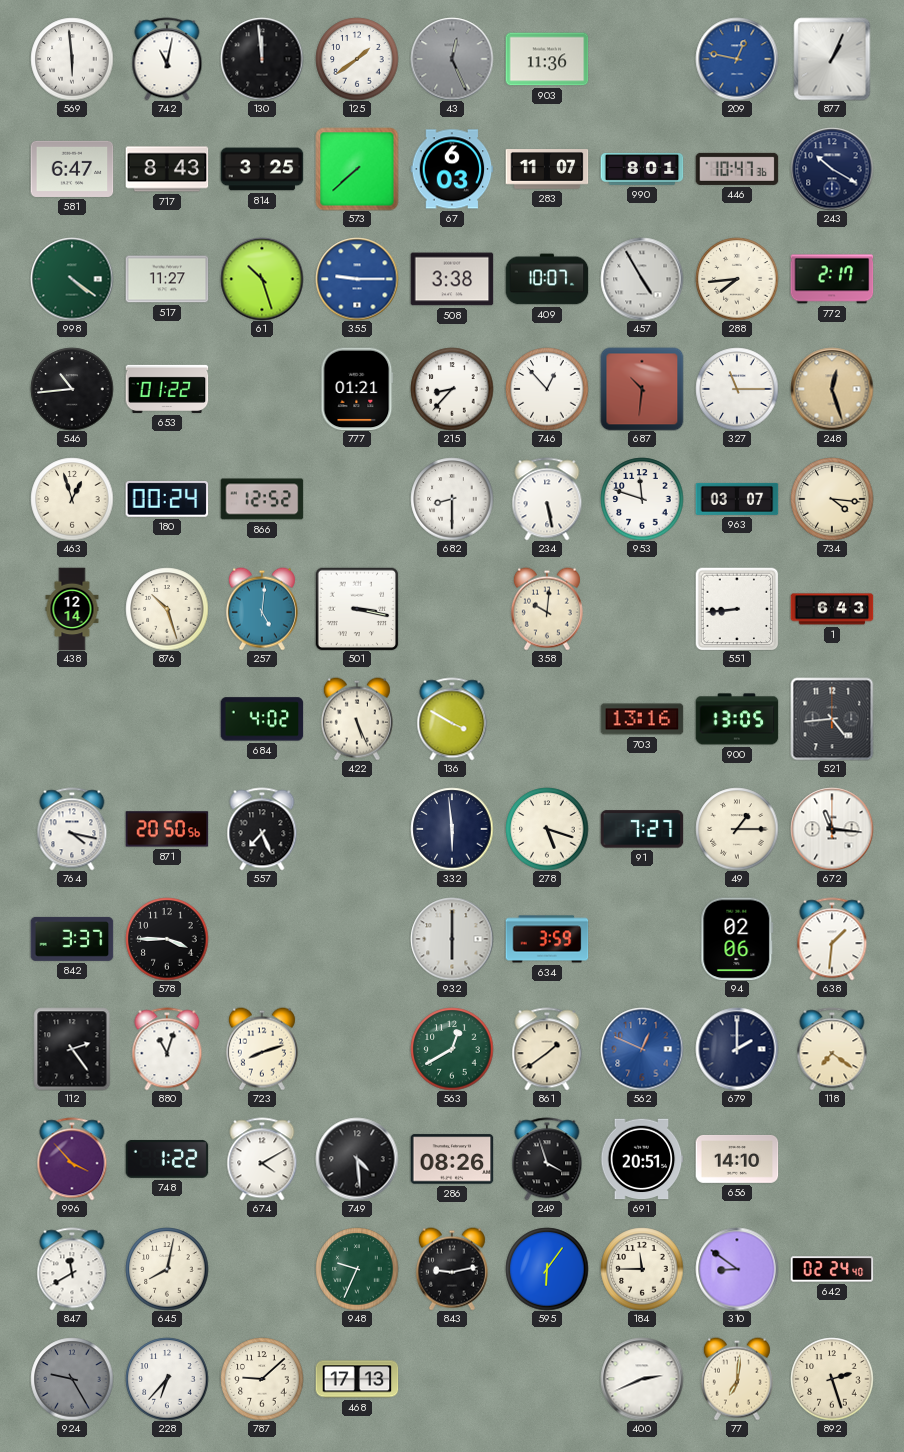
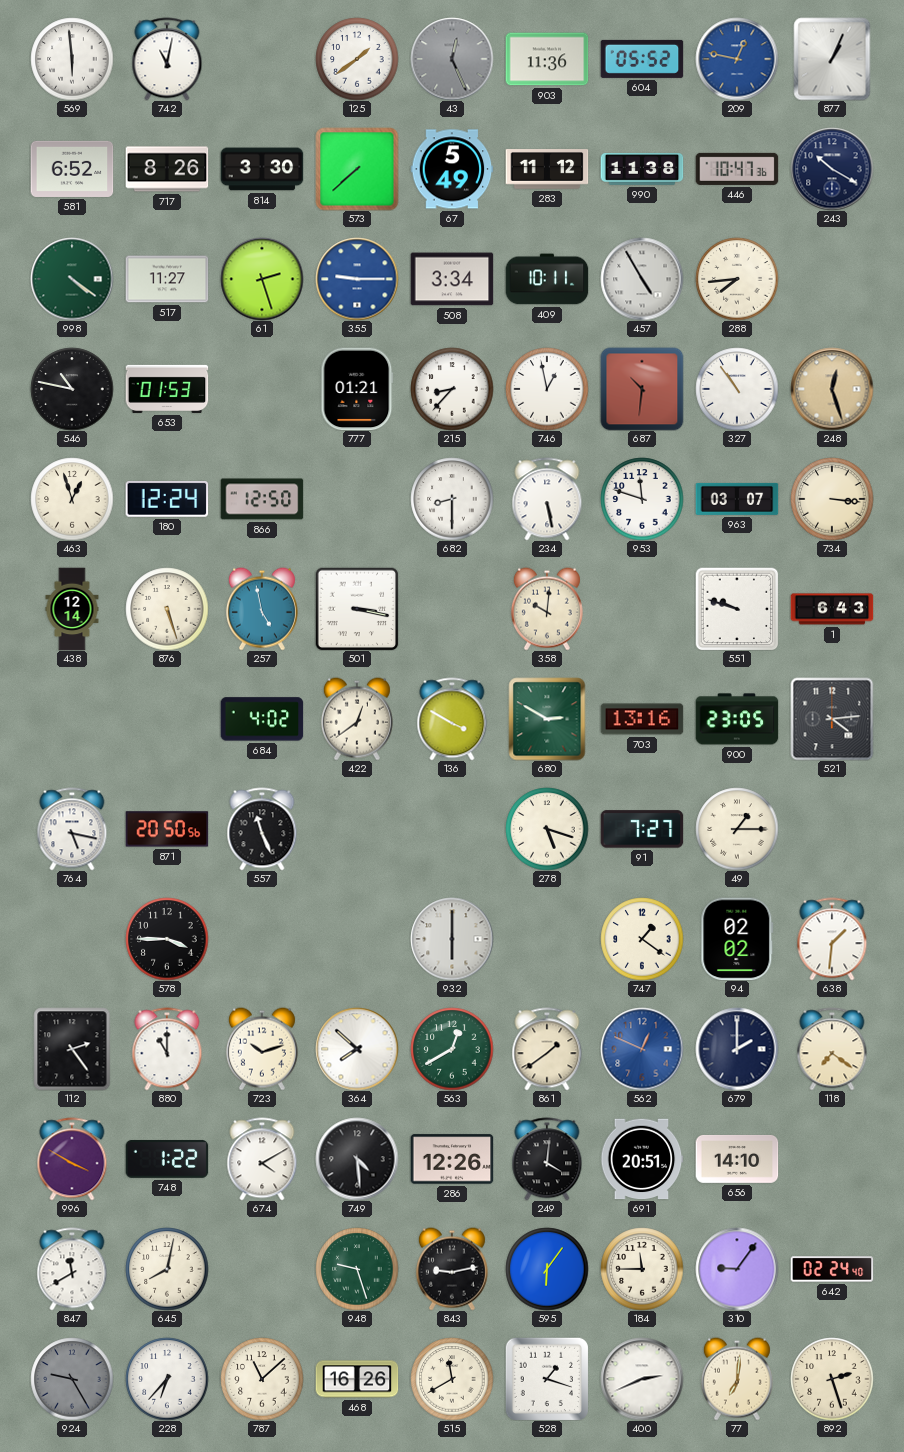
130: 11:59 -> none
604: none -> 05:52
581: 6:47 -> 6:52
717: 8:43 -> 8:26
814: 3:25 -> 3:30
67: 6:03 -> 5:49
283: 11:07 -> 11:12
990: 8:01 -> 11:38
61: 10:27 -> 2:27
508: 3:38 -> 3:34
409: 10:07 -> 10:11
772: 2:17 -> none
546: 10:44 -> 10:47
653: 01:22 -> 01:53
746: 12:53 -> 12:58
327: 11:15 -> 10:54
180: 00:24 -> 12:24
866: 12:52 -> 12:50
734: 4:16 -> 3:16
876: 10:27 -> 5:27
257: 5:01 -> 4:58
551: 8:44 -> 9:48
422: 5:26 -> 12:39
680: none -> 2:50
900: 13:05 -> 23:05
521: 4:44 -> 4:14
764: 4:17 -> 5:17
557: 7:26 -> 11:26
332: 5:59 -> none
672: 11:16 -> none
842: 3:37 -> none
634: 3:59 -> none
747: none -> 1:21
94: 02:06 -> 02:02
880: 11:03 -> 11:00
723: 8:12 -> 10:12
364: none -> 7:52
996: 3:53 -> 3:50
286: 08:26 -> 12:26
249: 3:57 -> 4:01
948: 9:34 -> 9:27
310: 8:51 -> 9:06
787: 9:08 -> 11:08
468: 17:13 -> 16:26
515: none -> 11:40
528: none -> 1:18
